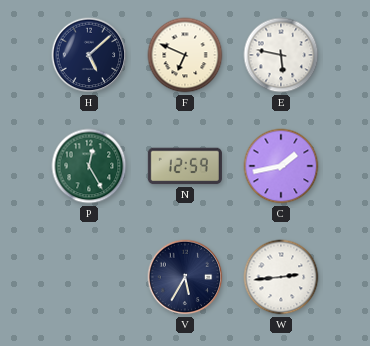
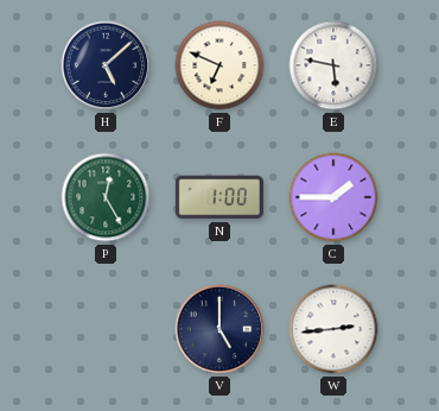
N: 12:59 -> 1:00
C: 1:43 -> 1:45
V: 5:35 -> 5:00
